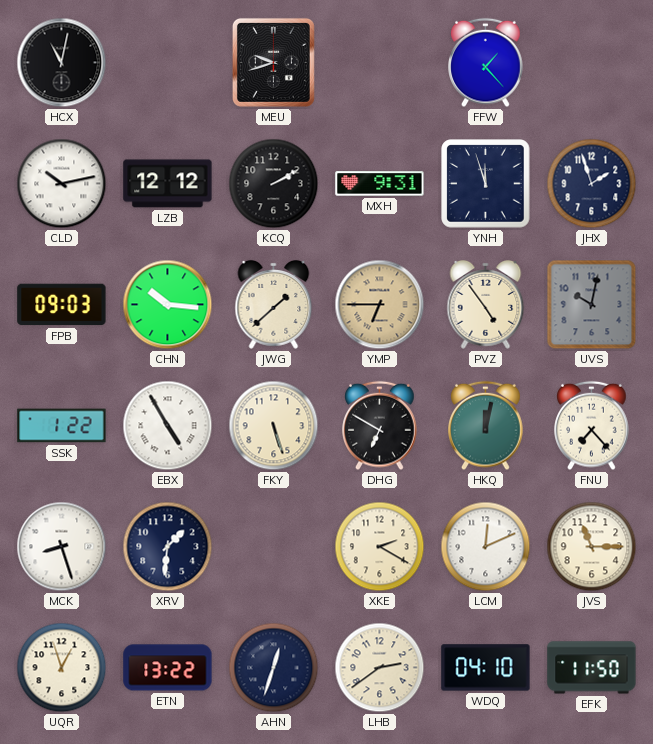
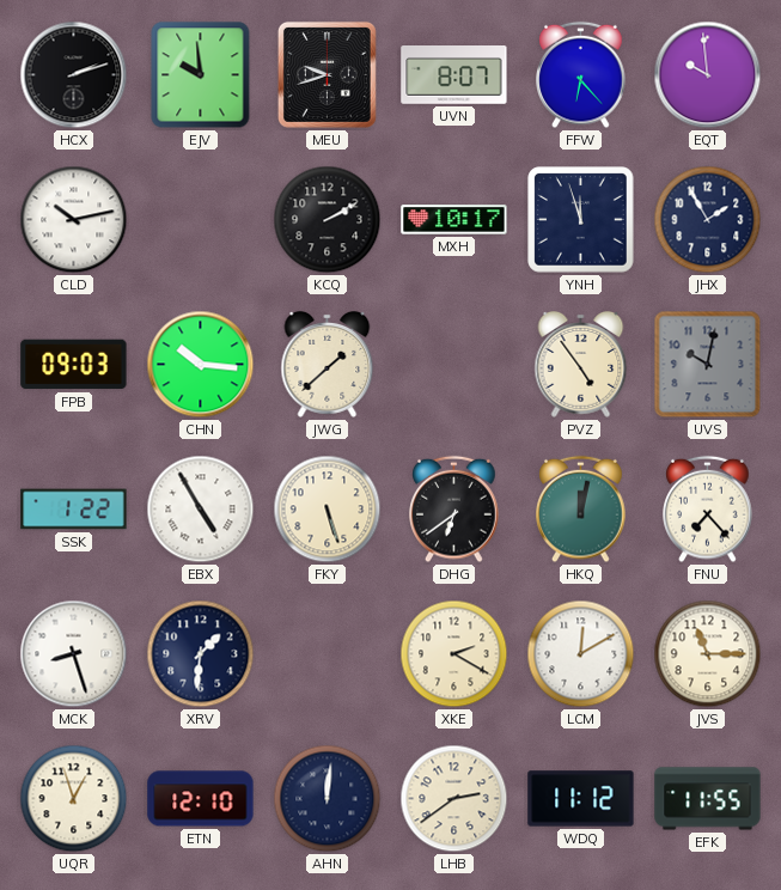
HCX: 11:02 -> 2:12
EJV: none -> 9:59
UVN: none -> 8:07
FFW: 1:23 -> 6:23
EQT: none -> 9:59
LZB: 12:12 -> none
MXH: 9:31 -> 10:17
JHX: 1:57 -> 1:55
YMP: 6:45 -> none
DHG: 6:50 -> 6:39
LCM: 12:11 -> 12:10
ETN: 13:22 -> 12:10
AHN: 12:33 -> 12:01
WDQ: 04:10 -> 11:12
EFK: 11:50 -> 11:55
